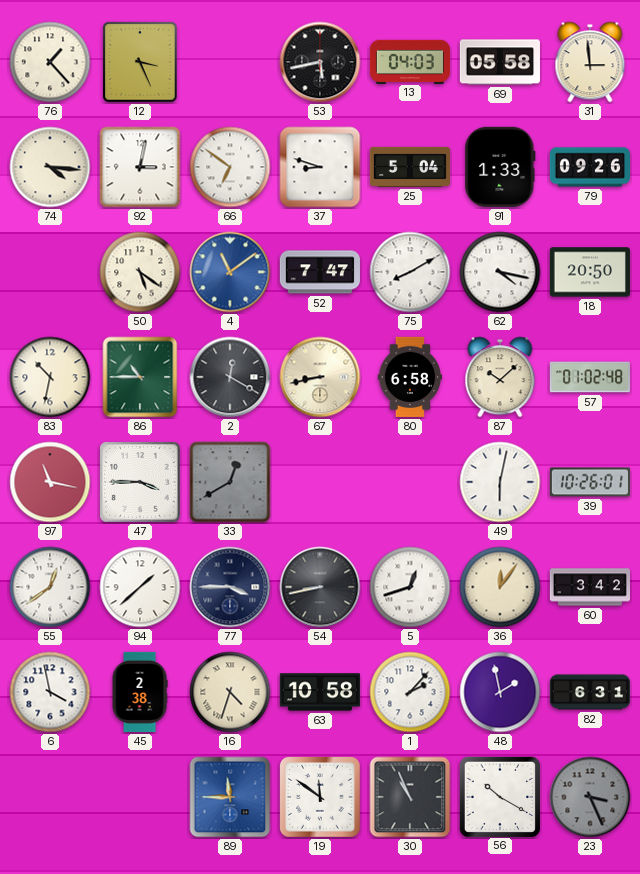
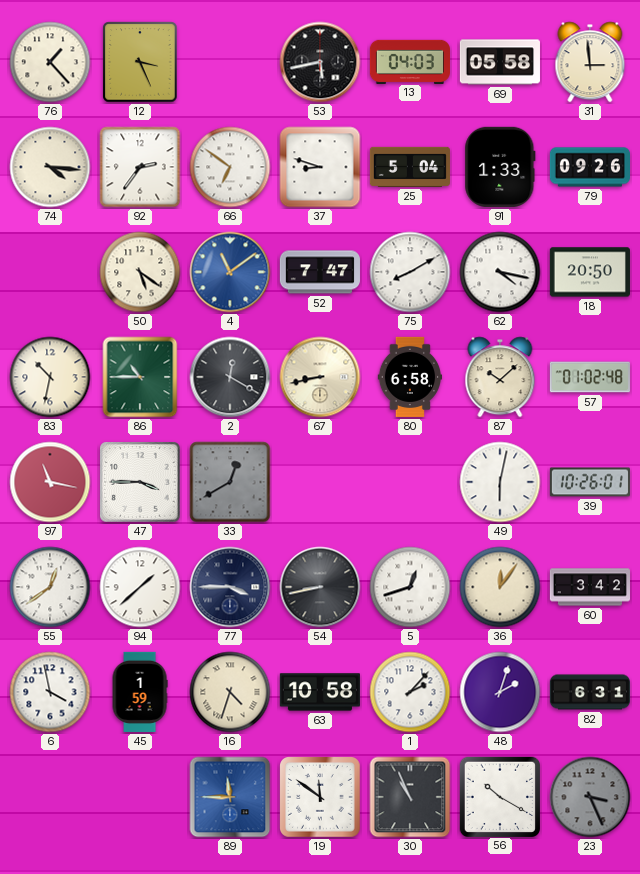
92: 3:02 -> 2:36
45: 2:38 -> 1:59
48: 1:58 -> 2:03
